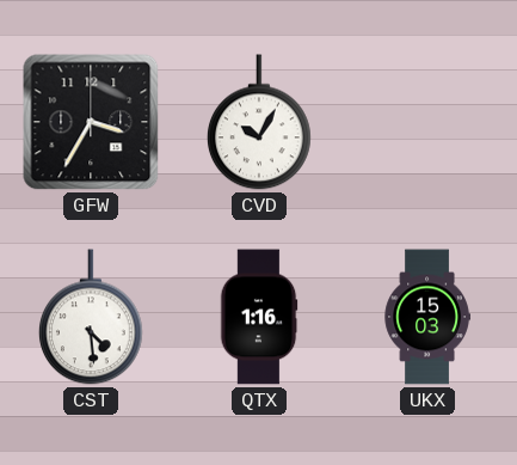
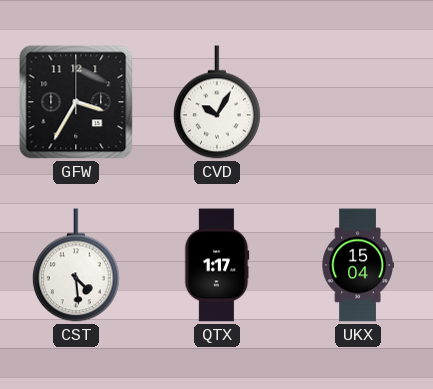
QTX: 1:16 -> 1:17
UKX: 15:03 -> 15:04
